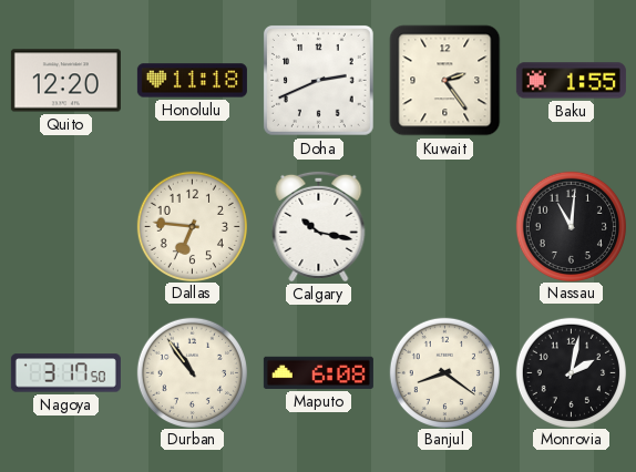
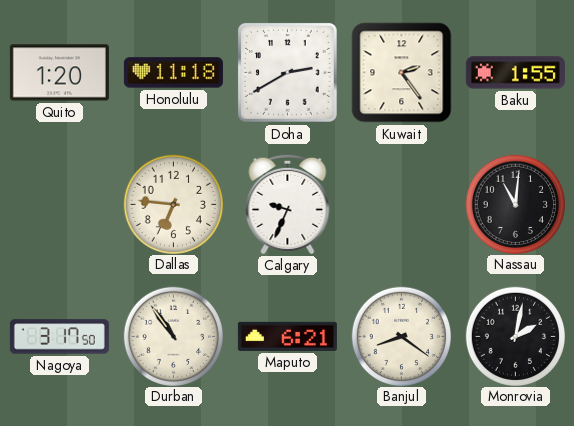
Quito: 12:20 -> 1:20
Doha: 2:41 -> 2:40
Calgary: 10:17 -> 9:34
Maputo: 6:08 -> 6:21
